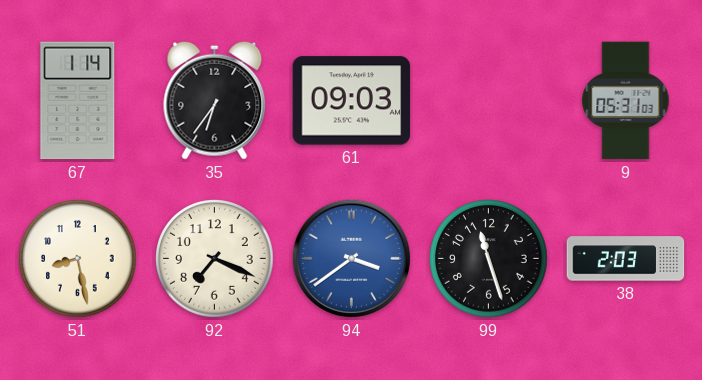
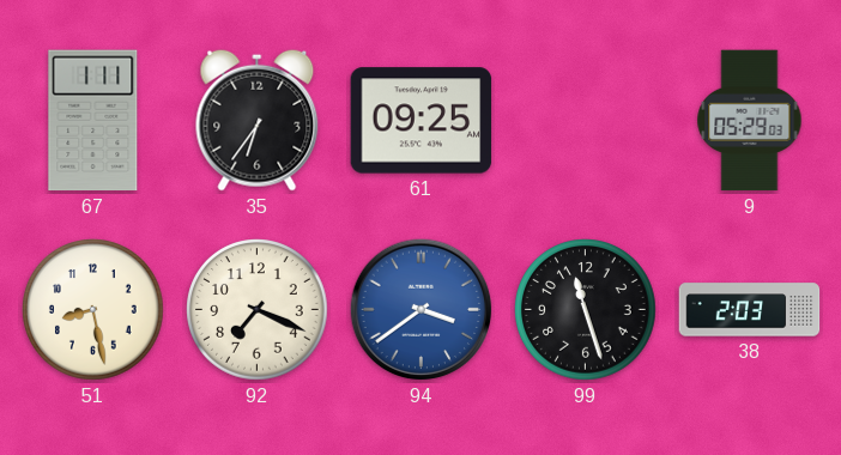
67: 1:14 -> 1:11
61: 09:03 -> 09:25
9: 05:31 -> 05:29
